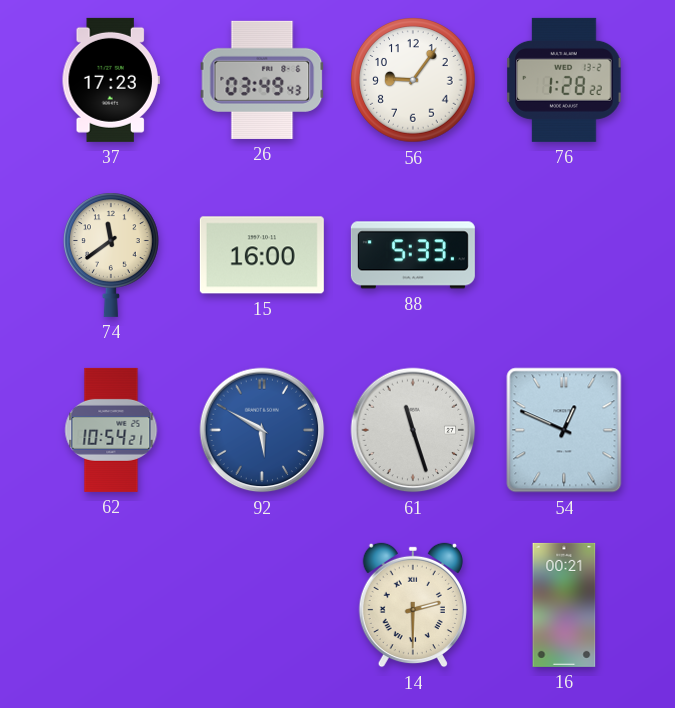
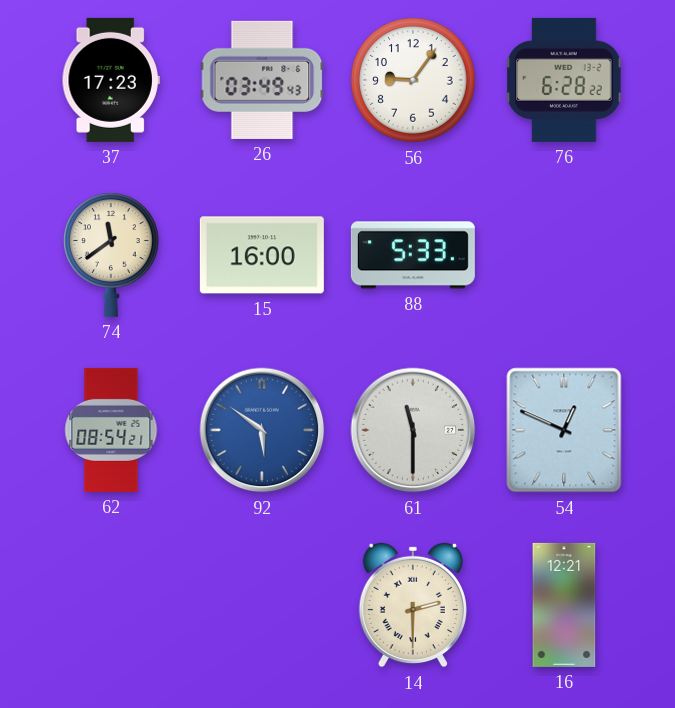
76: 1:28 -> 6:28
62: 10:54 -> 08:54
92: 5:50 -> 5:51
61: 11:27 -> 11:30
16: 00:21 -> 12:21
